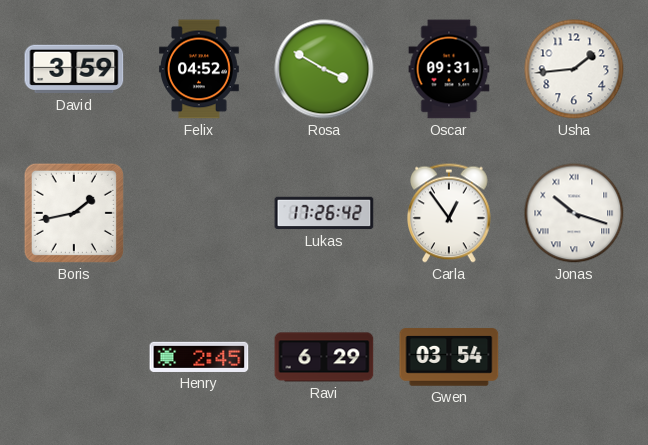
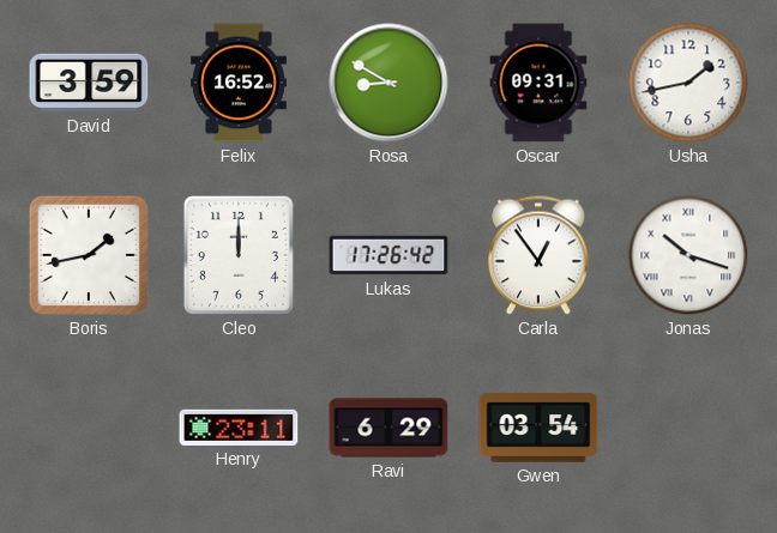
Felix: 04:52 -> 16:52
Rosa: 3:50 -> 8:50
Usha: 1:44 -> 1:43
Cleo: none -> 12:00
Henry: 2:45 -> 23:11
